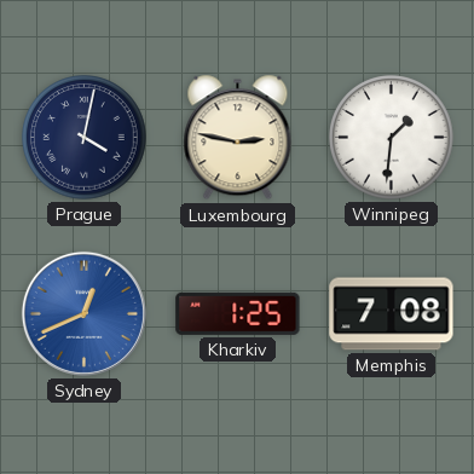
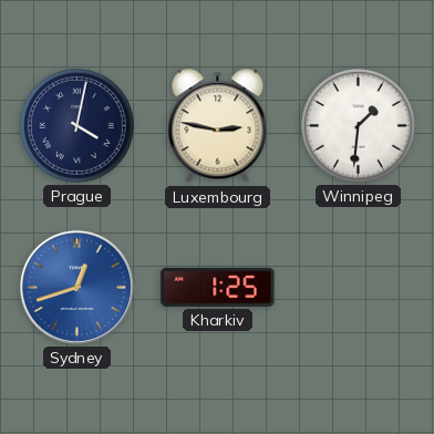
Sydney: 12:41 -> 12:42
Memphis: 7:08 -> none
